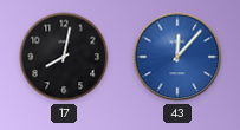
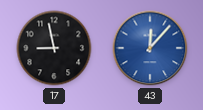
17: 8:02 -> 8:58
